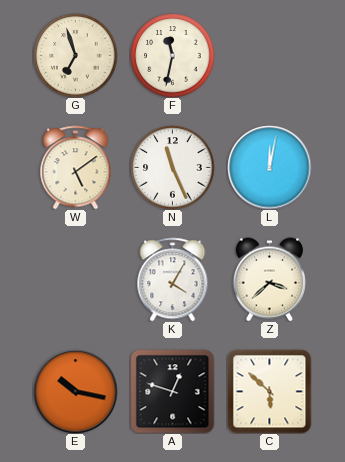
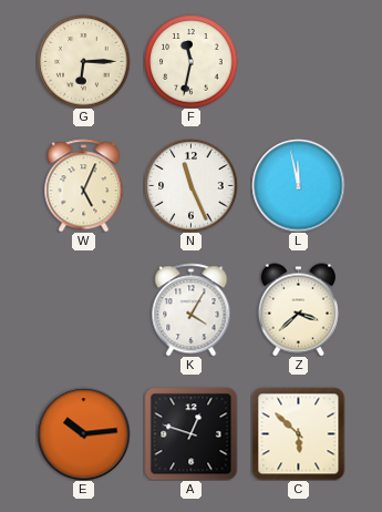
G: 6:57 -> 6:15
W: 5:09 -> 5:04
L: 12:02 -> 11:58
E: 10:17 -> 10:14
